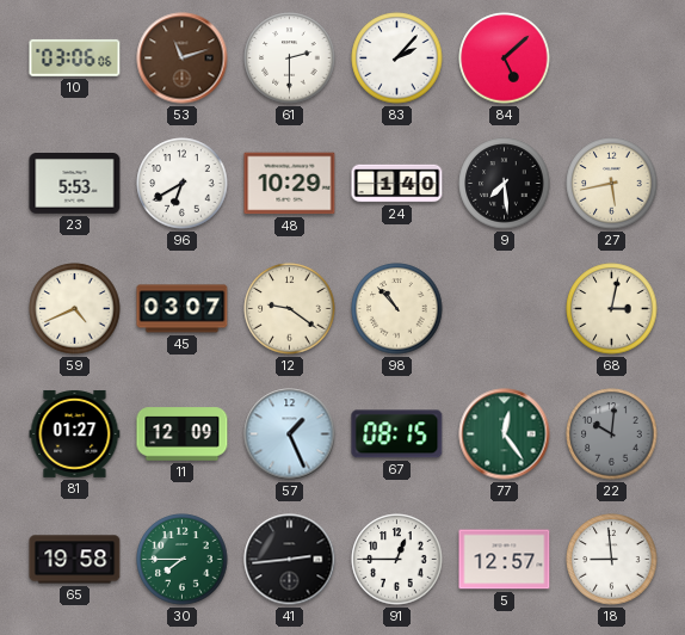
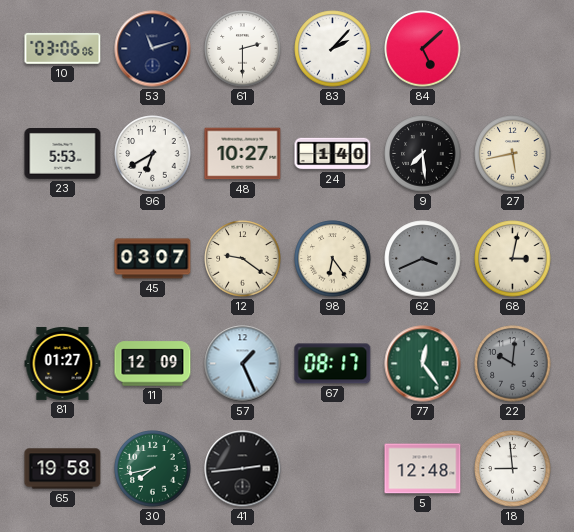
53 dial: brown -> navy
48: 10:29 -> 10:27
59: 4:41 -> none
98: 10:53 -> 6:24
62: none -> 3:41
67: 08:15 -> 08:17
30: 7:45 -> 7:43
91: 12:45 -> none
5: 12:57 -> 12:48
